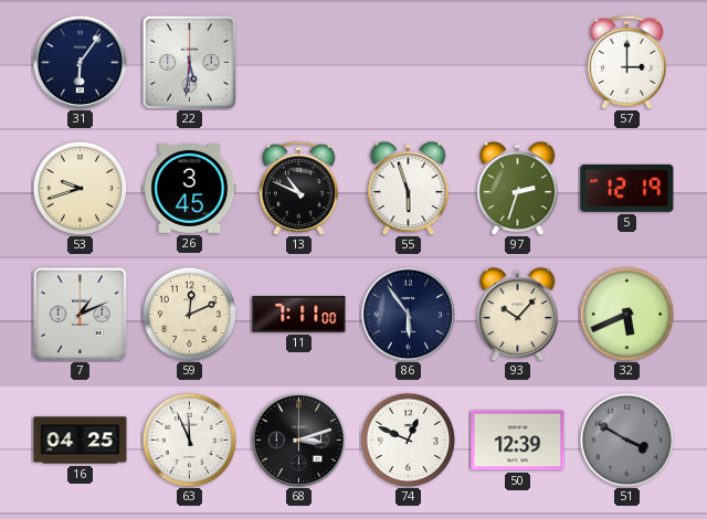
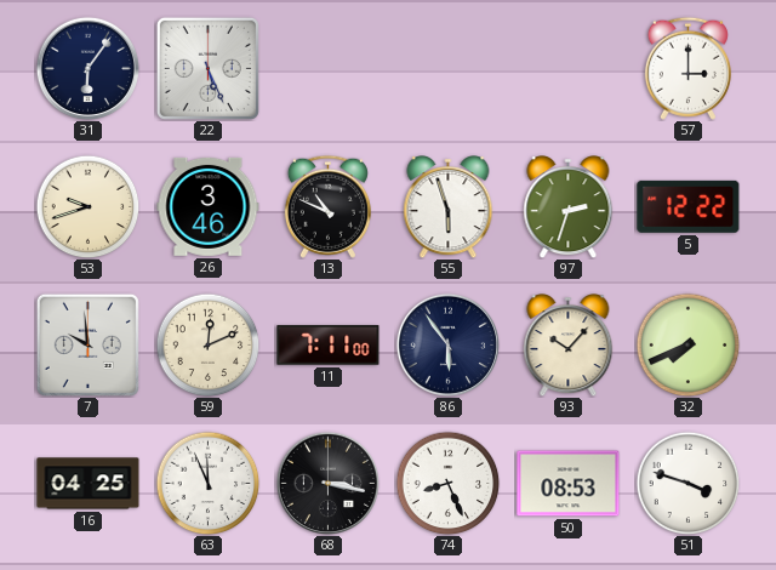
22: 5:31 -> 5:26
26: 3:45 -> 3:46
5: 12:19 -> 12:22
7: 1:11 -> 9:59
32: 5:41 -> 7:41
68: 3:12 -> 3:17
74: 12:49 -> 8:26
50: 12:39 -> 08:53
51: 3:50 -> 3:48
51 dial: grey -> white
